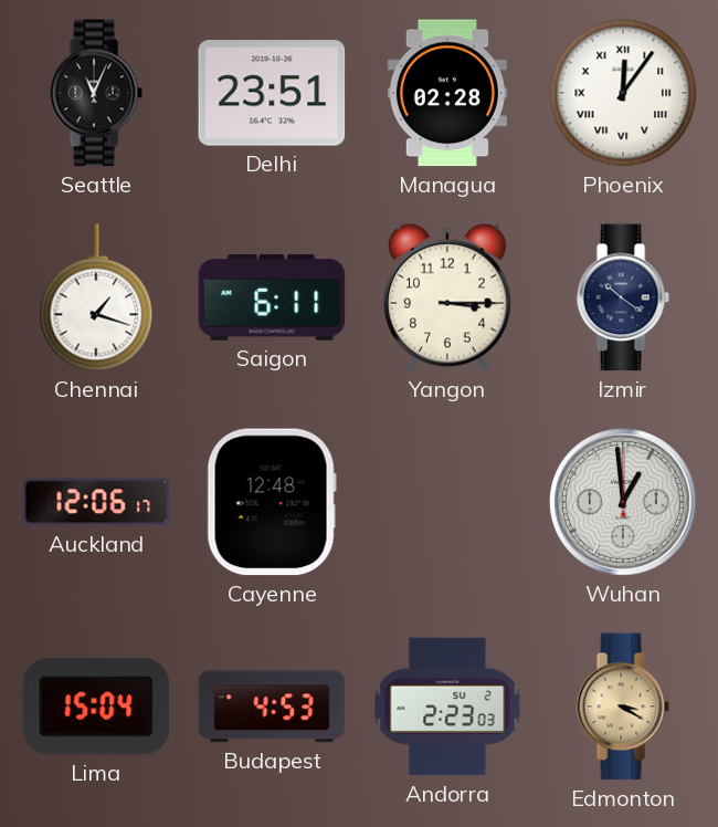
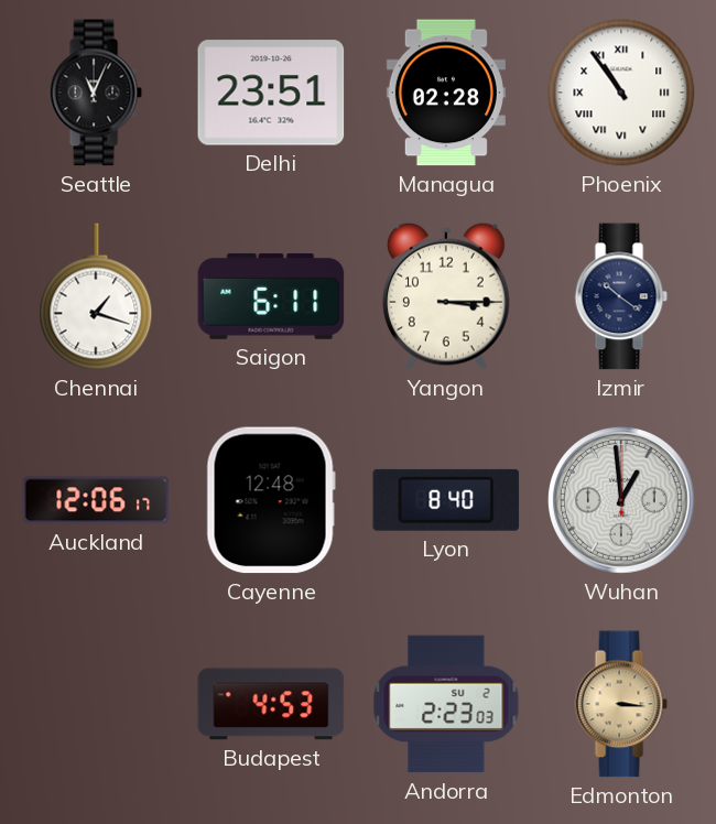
Phoenix: 12:06 -> 10:54
Lyon: none -> 8:40
Lima: 15:04 -> none
Edmonton: 3:20 -> 3:16
